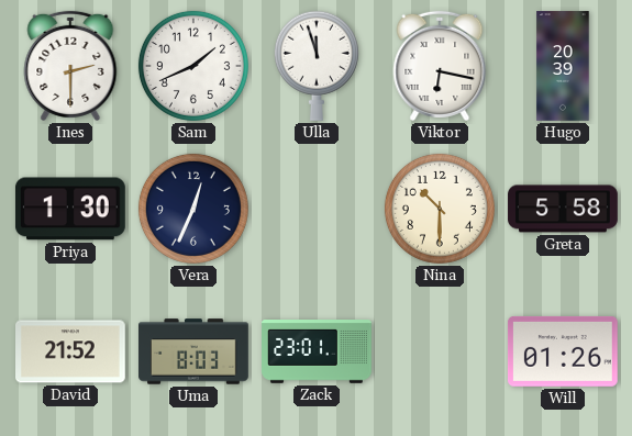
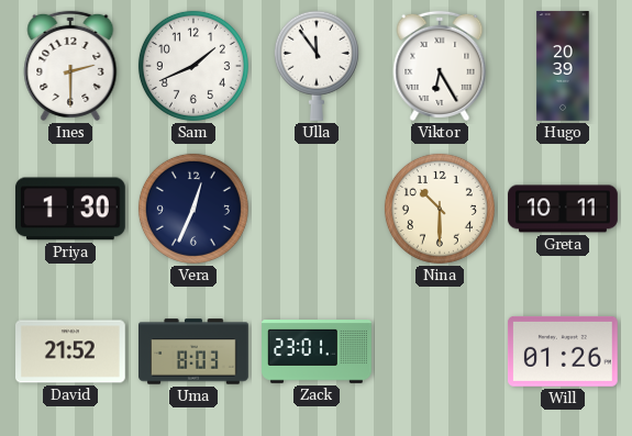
Ulla: 11:57 -> 11:54
Viktor: 6:17 -> 6:25
Greta: 5:58 -> 10:11
